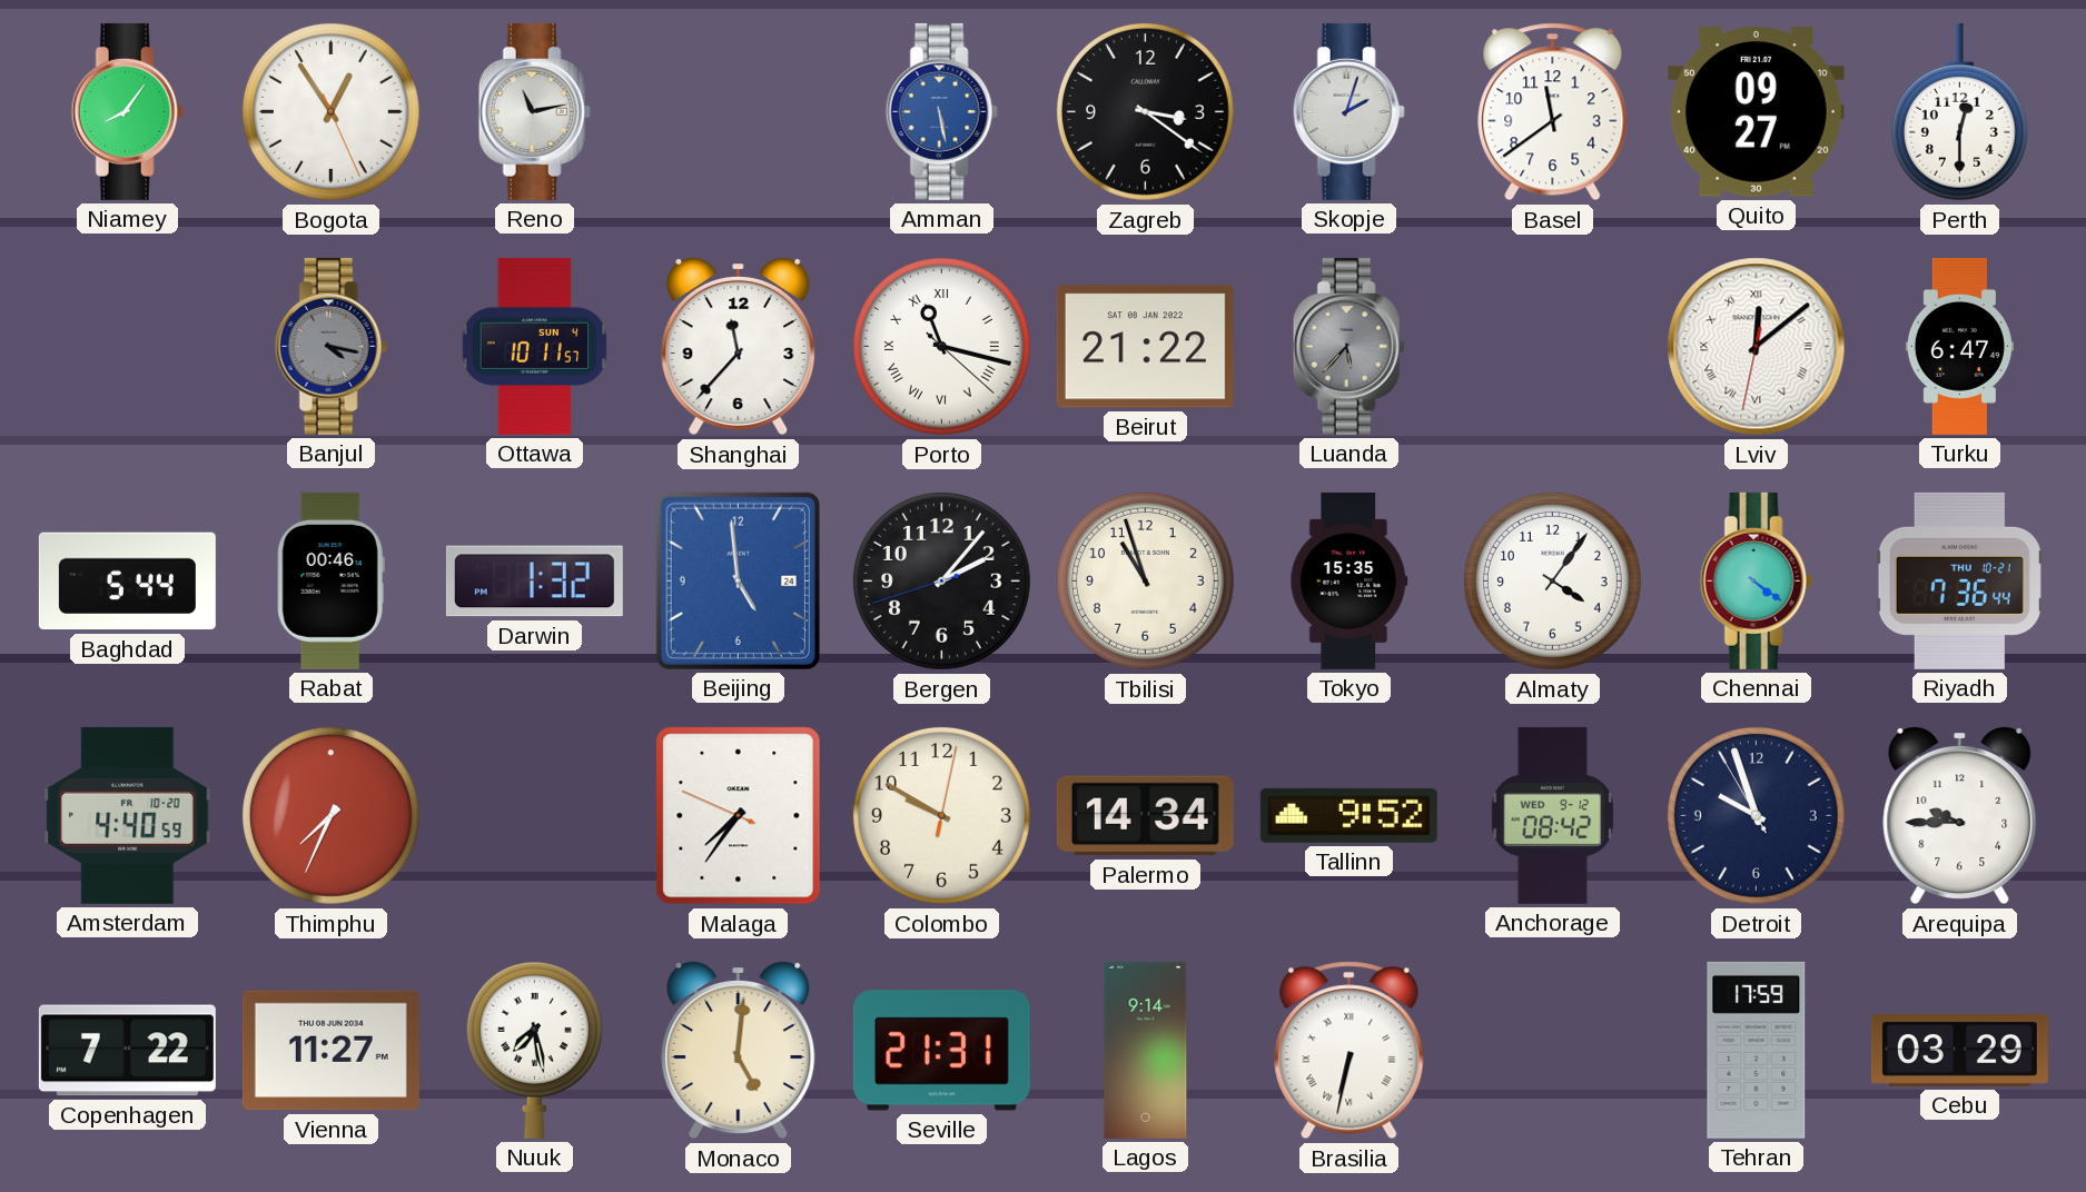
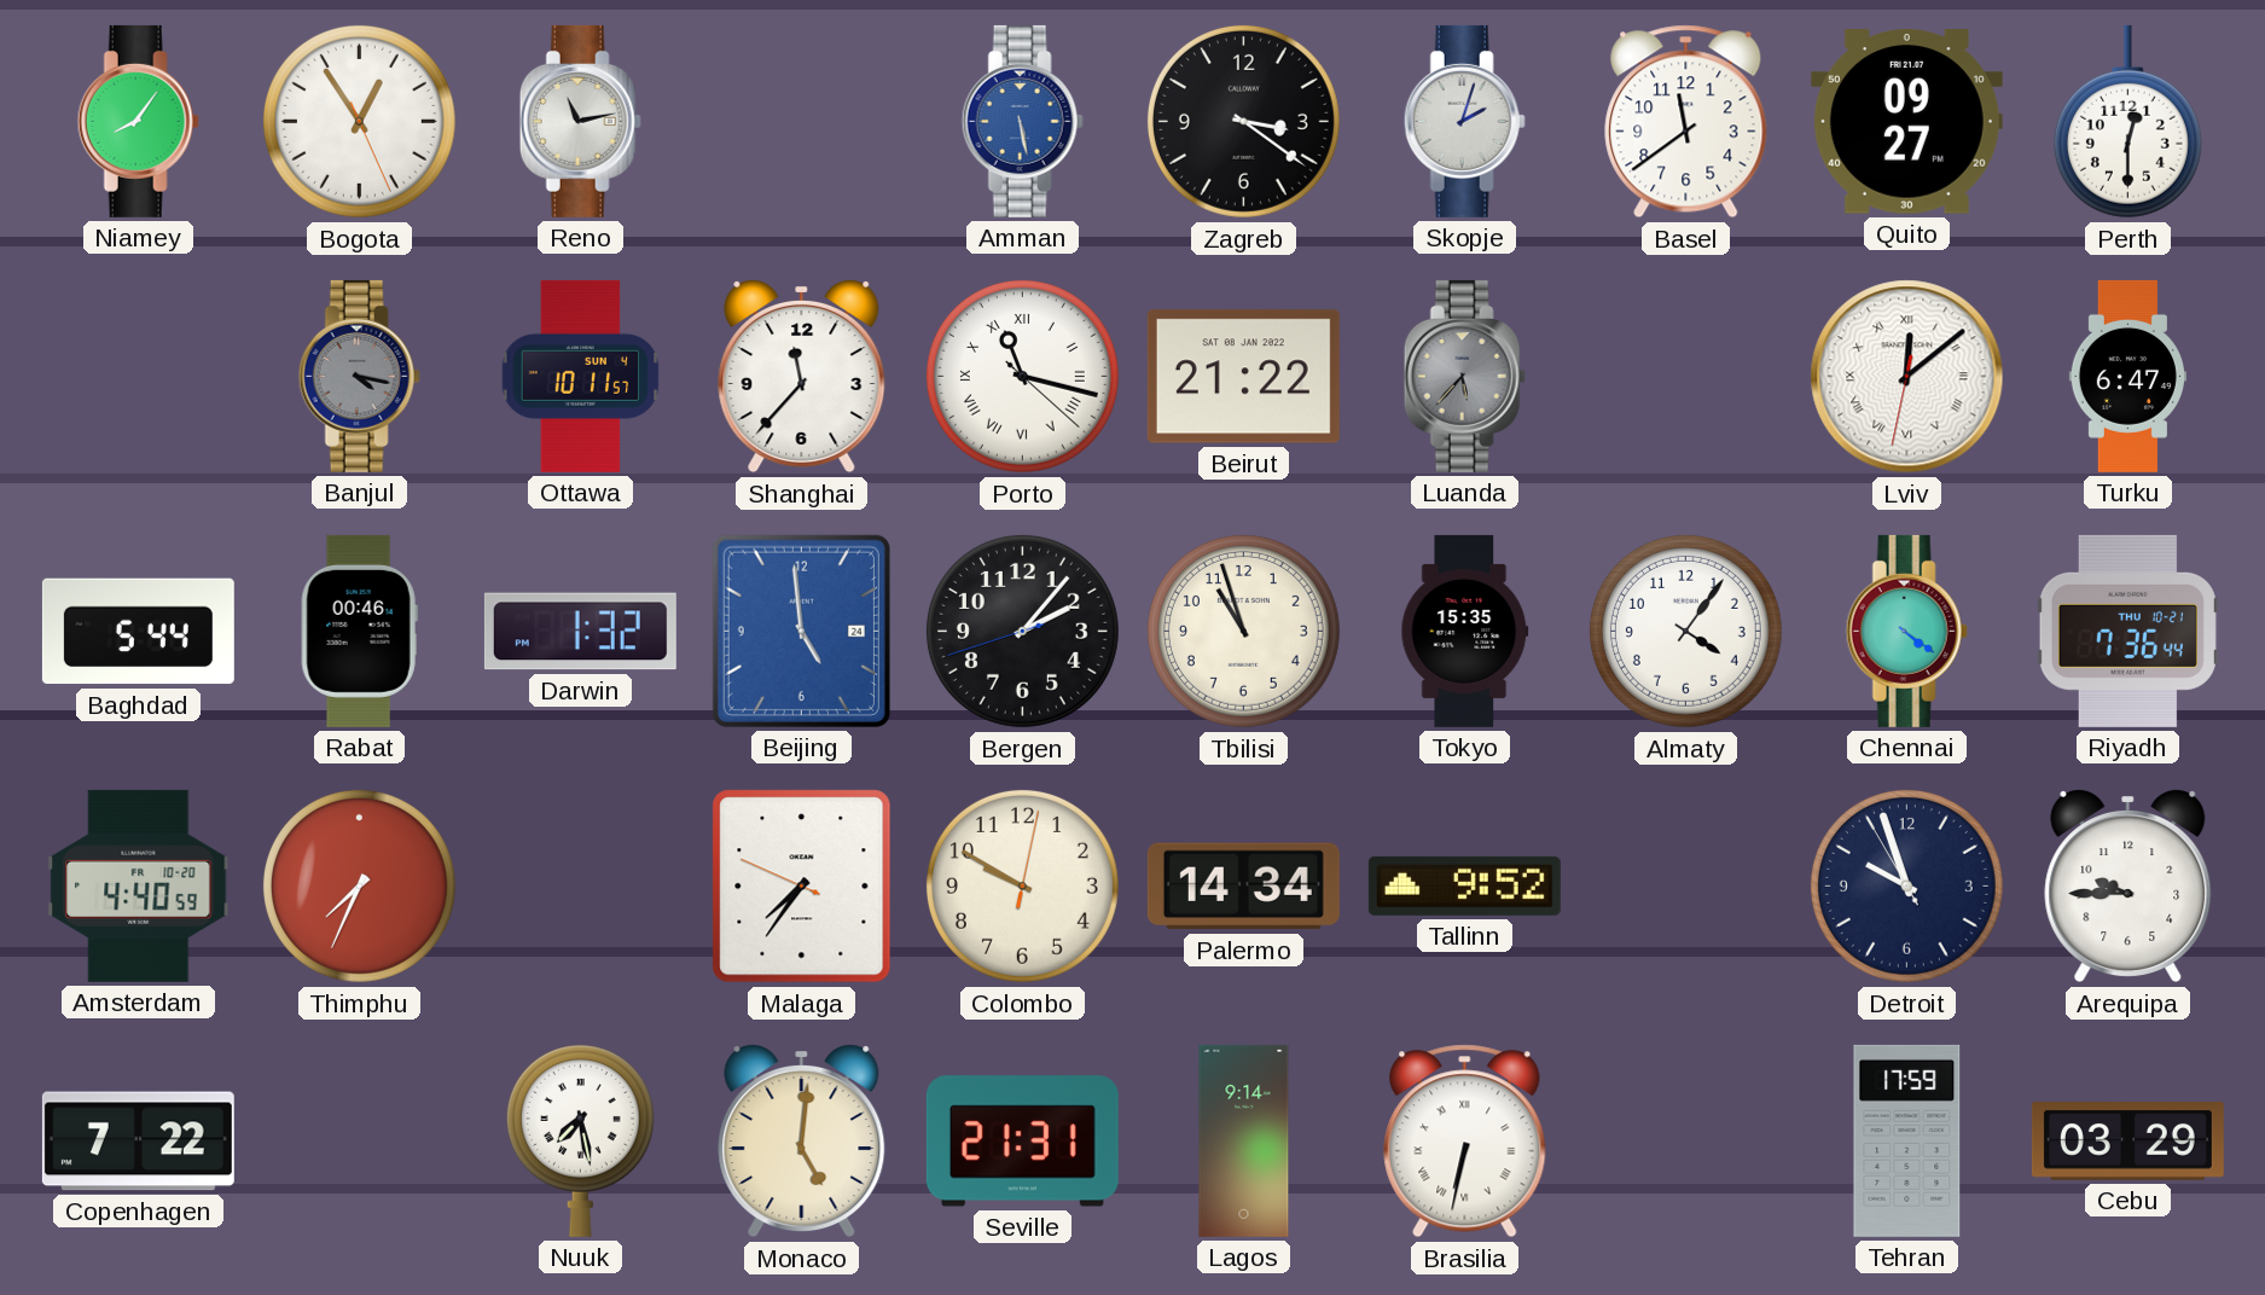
Anchorage: 08:42 -> none
Vienna: 11:27 -> none
